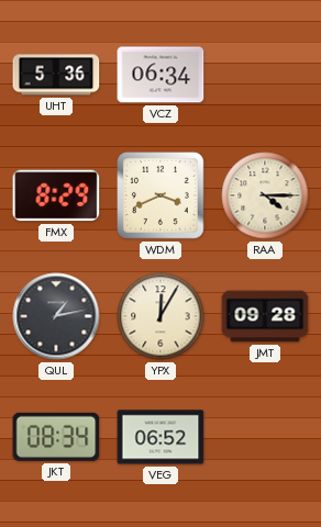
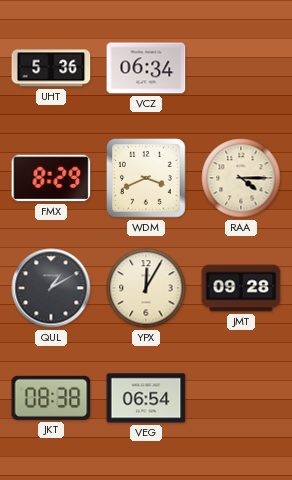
QUL: 1:13 -> 1:10
JKT: 08:34 -> 08:38
VEG: 06:52 -> 06:54
